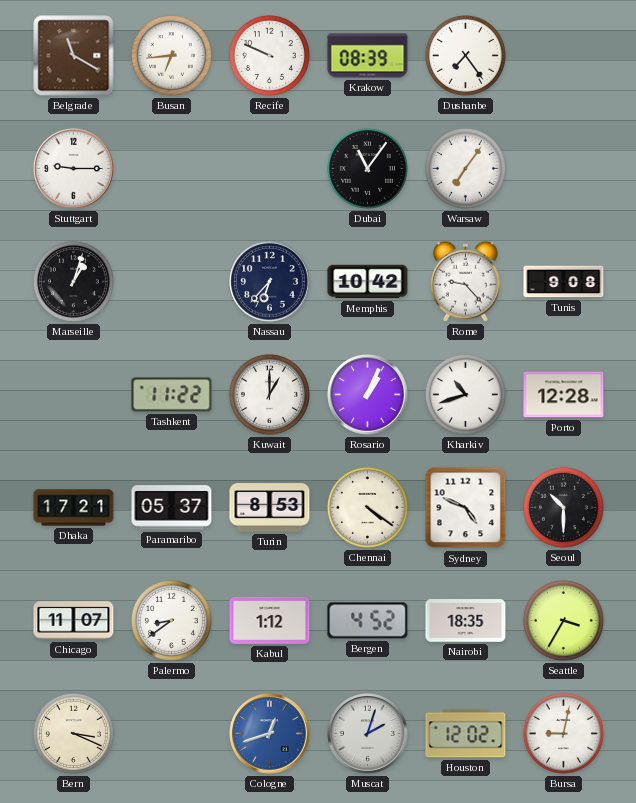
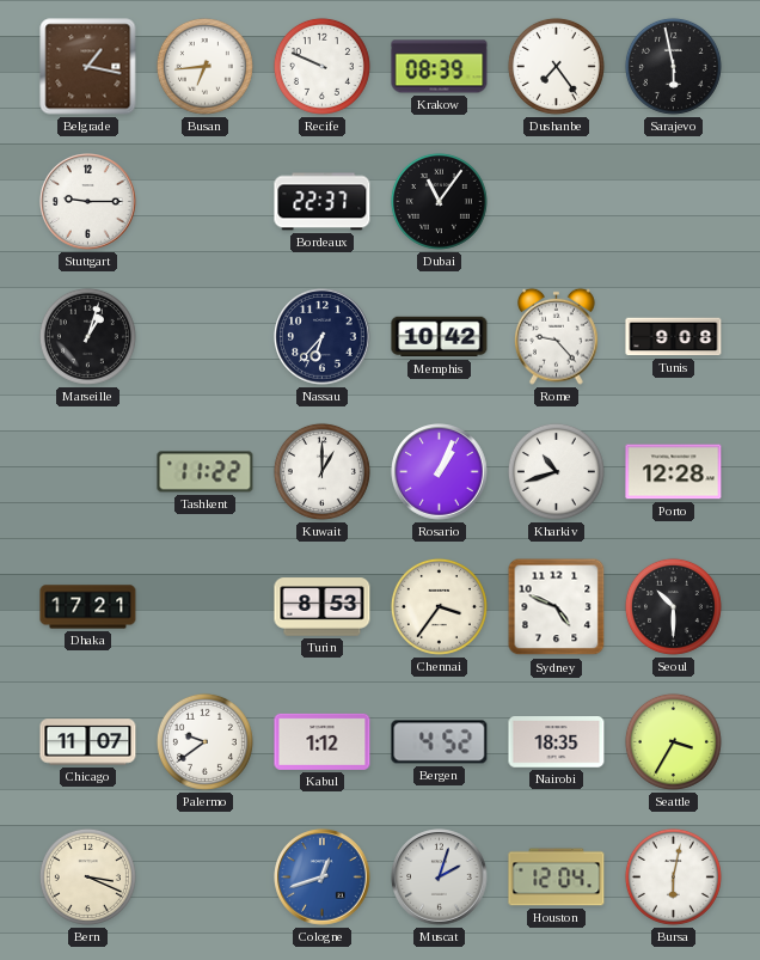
Belgrade: 11:20 -> 1:17
Sarajevo: none -> 5:58
Bordeaux: none -> 22:37
Warsaw: 7:06 -> none
Paramaribo: 05:37 -> none
Chennai: 4:21 -> 3:36
Palermo: 8:39 -> 9:39
Houston: 12:02 -> 12:04
Bursa: 9:02 -> 6:02
